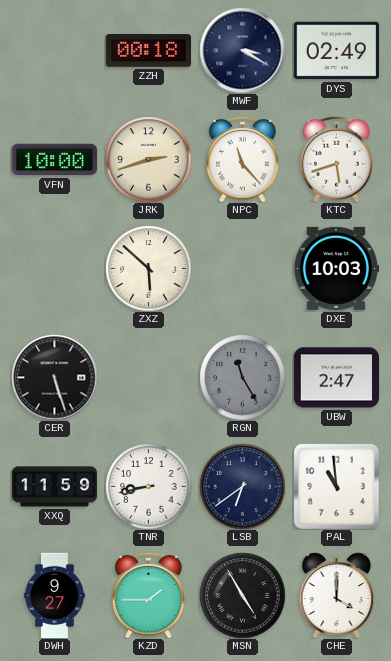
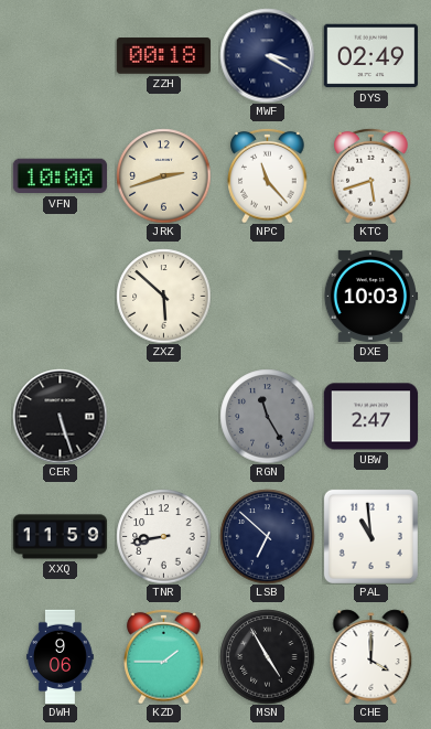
LSB: 6:39 -> 6:52
DWH: 9:27 -> 9:06
